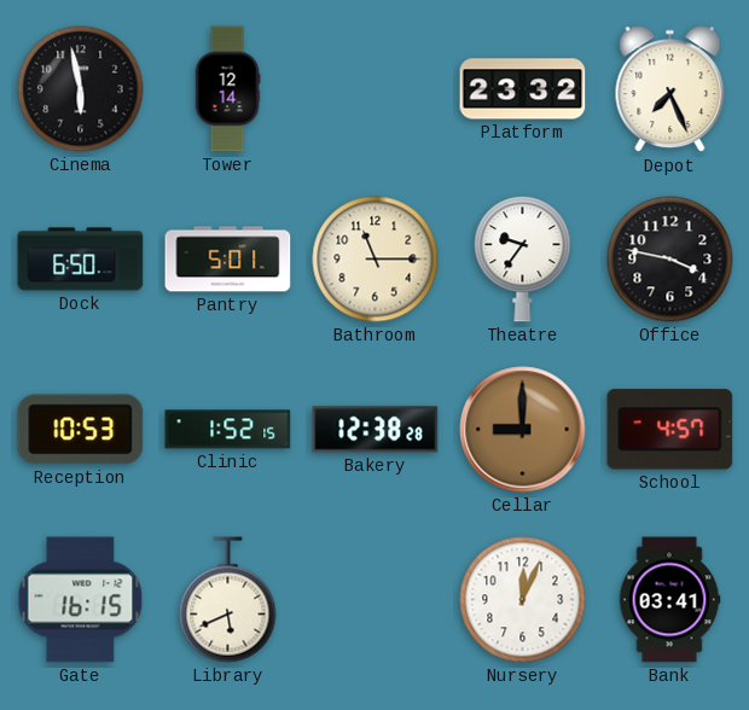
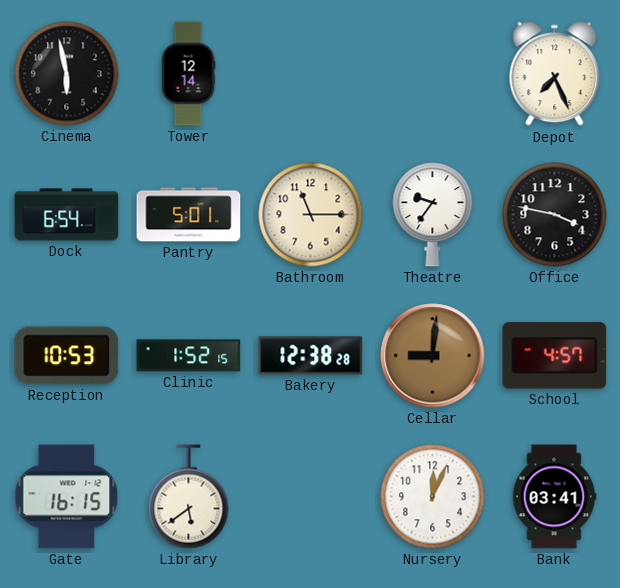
Platform: 23:32 -> none
Dock: 6:50 -> 6:54
Cellar: 9:00 -> 9:01
Library: 5:41 -> 5:39
